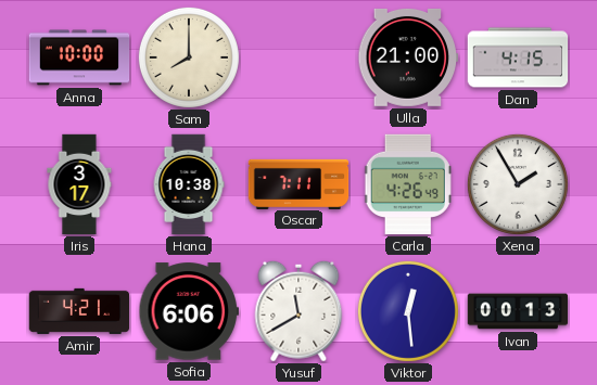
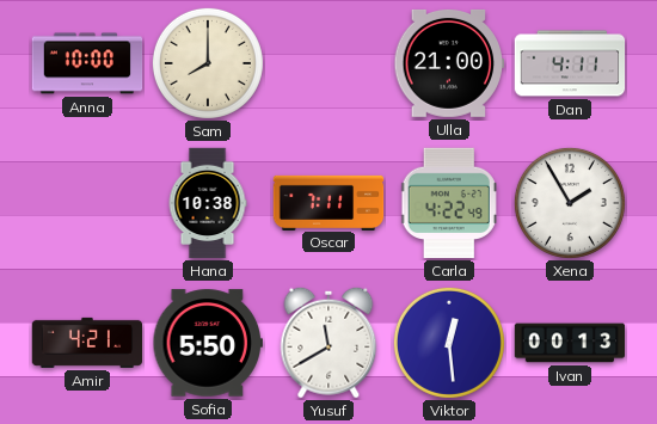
Dan: 4:15 -> 4:11
Iris: 3:17 -> none
Carla: 4:26 -> 4:22
Sofia: 6:06 -> 5:50
